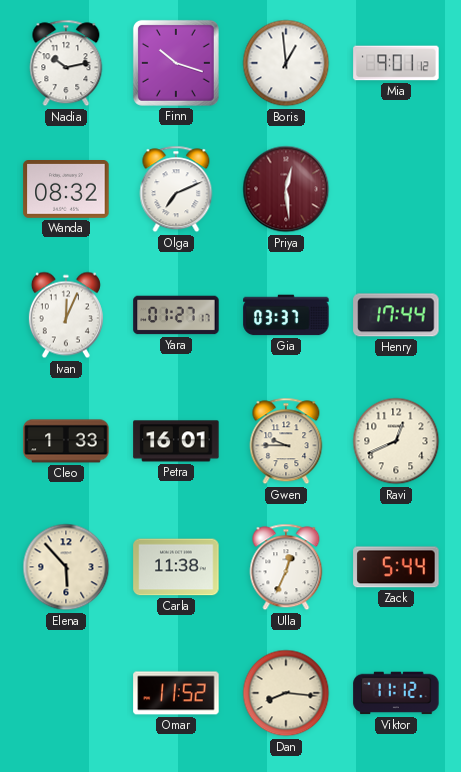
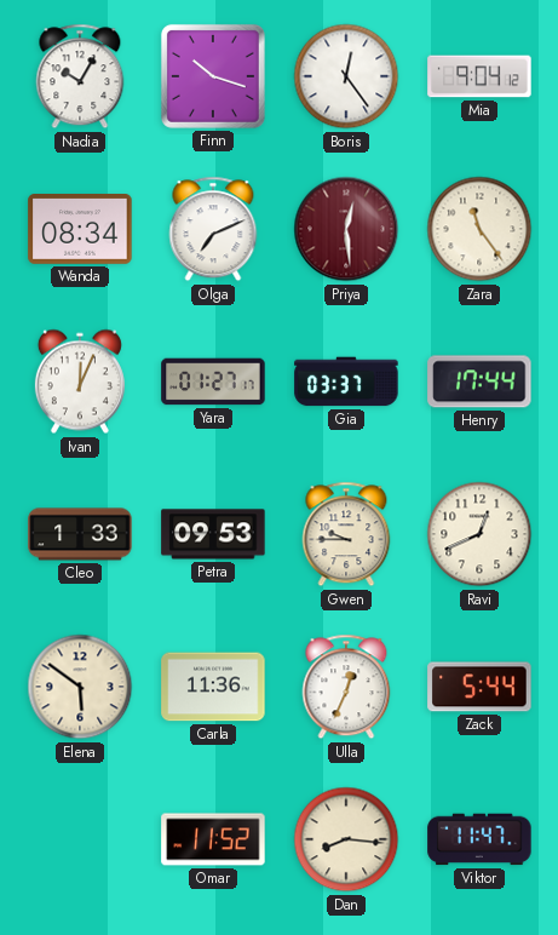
Nadia: 10:13 -> 10:05
Boris: 12:59 -> 12:24
Mia: 9:01 -> 9:04
Wanda: 08:32 -> 08:34
Zara: none -> 11:24
Petra: 16:01 -> 09:53
Elena: 5:53 -> 5:51
Carla: 11:38 -> 11:36
Viktor: 11:12 -> 11:47
